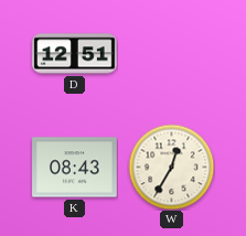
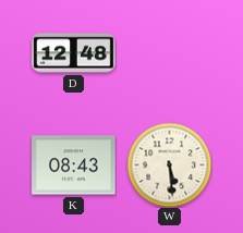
D: 12:51 -> 12:48
W: 12:35 -> 5:29
